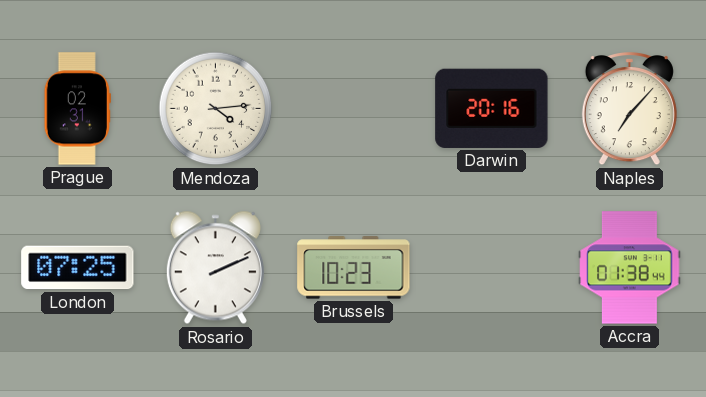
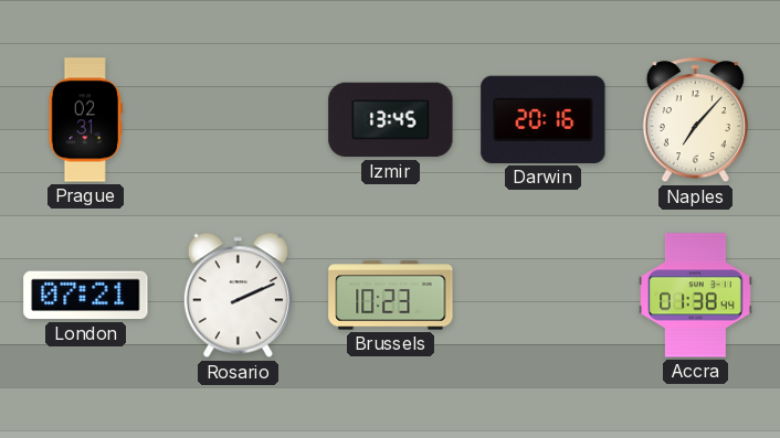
Mendoza: 4:14 -> none
Izmir: none -> 13:45
London: 07:25 -> 07:21
